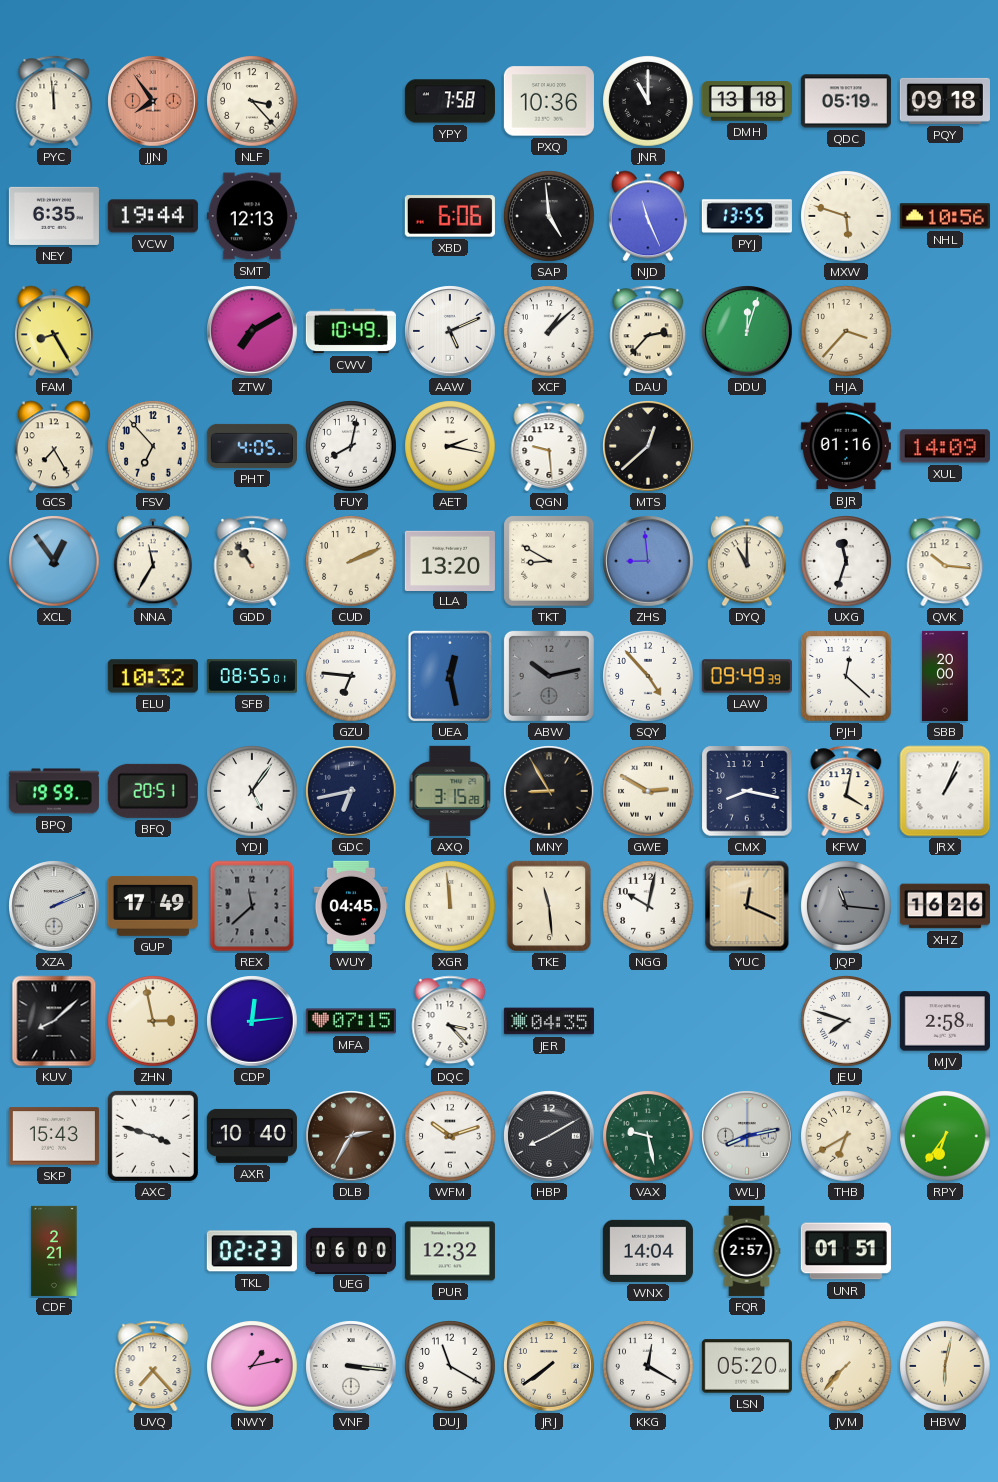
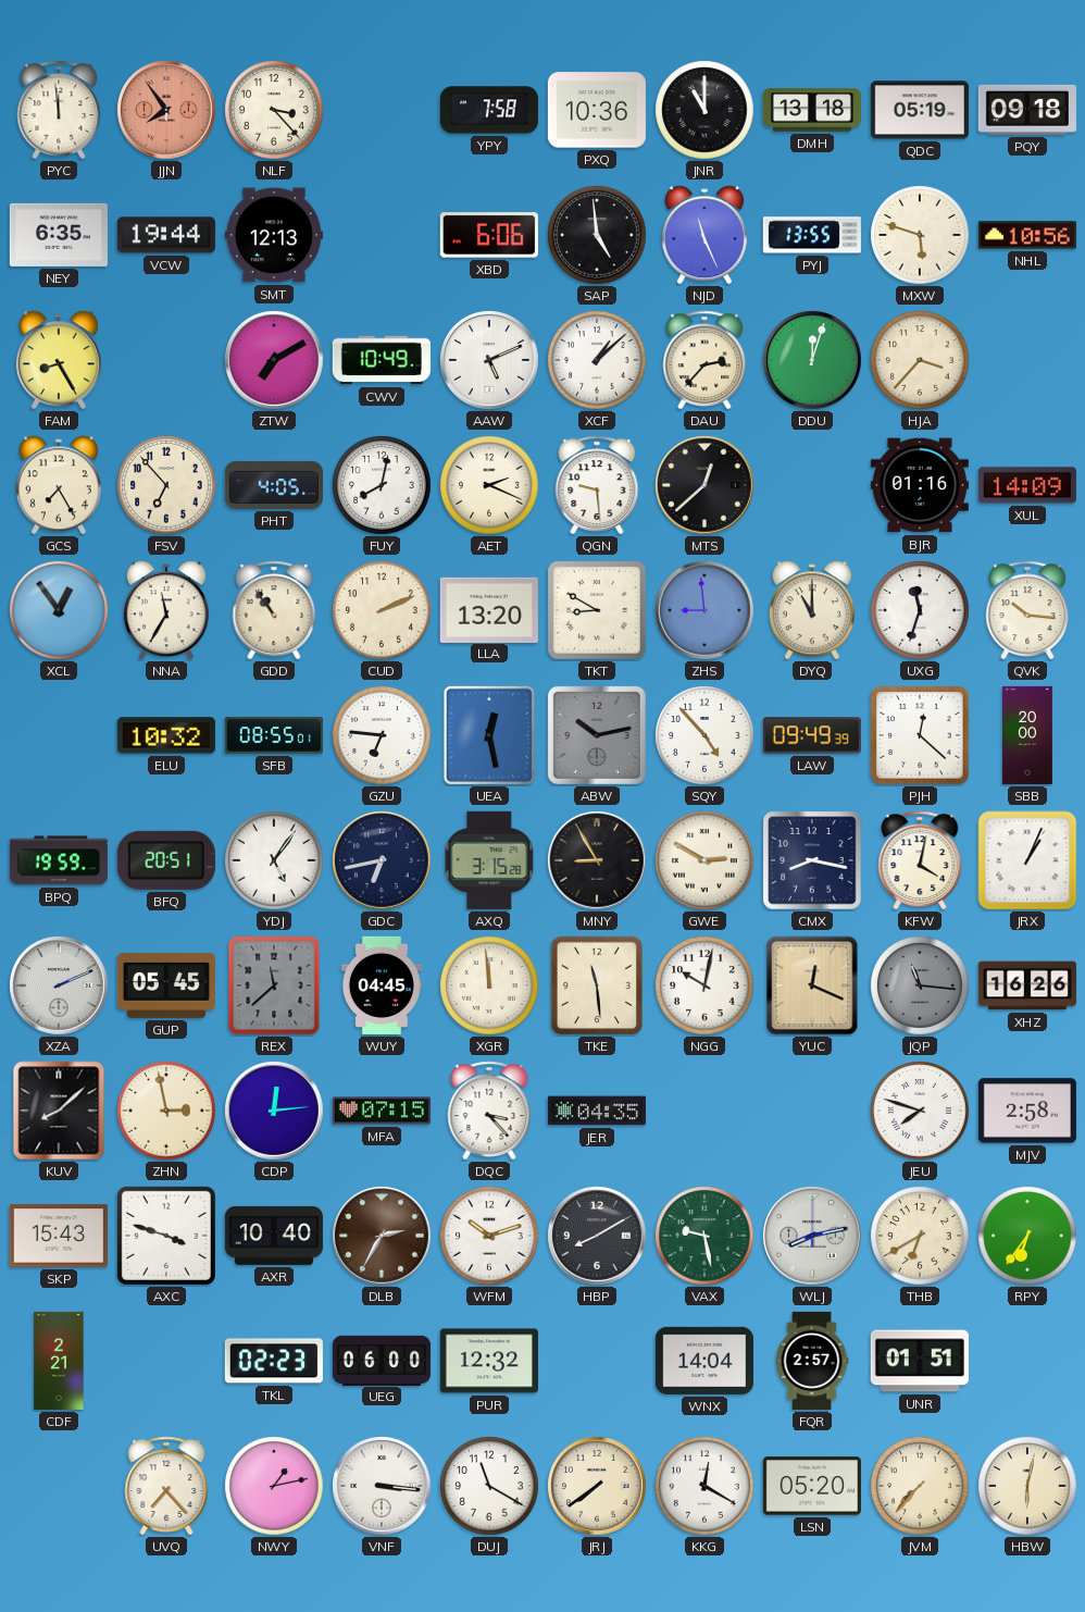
AET: 2:17 -> 2:19
GUP: 17:49 -> 05:45
